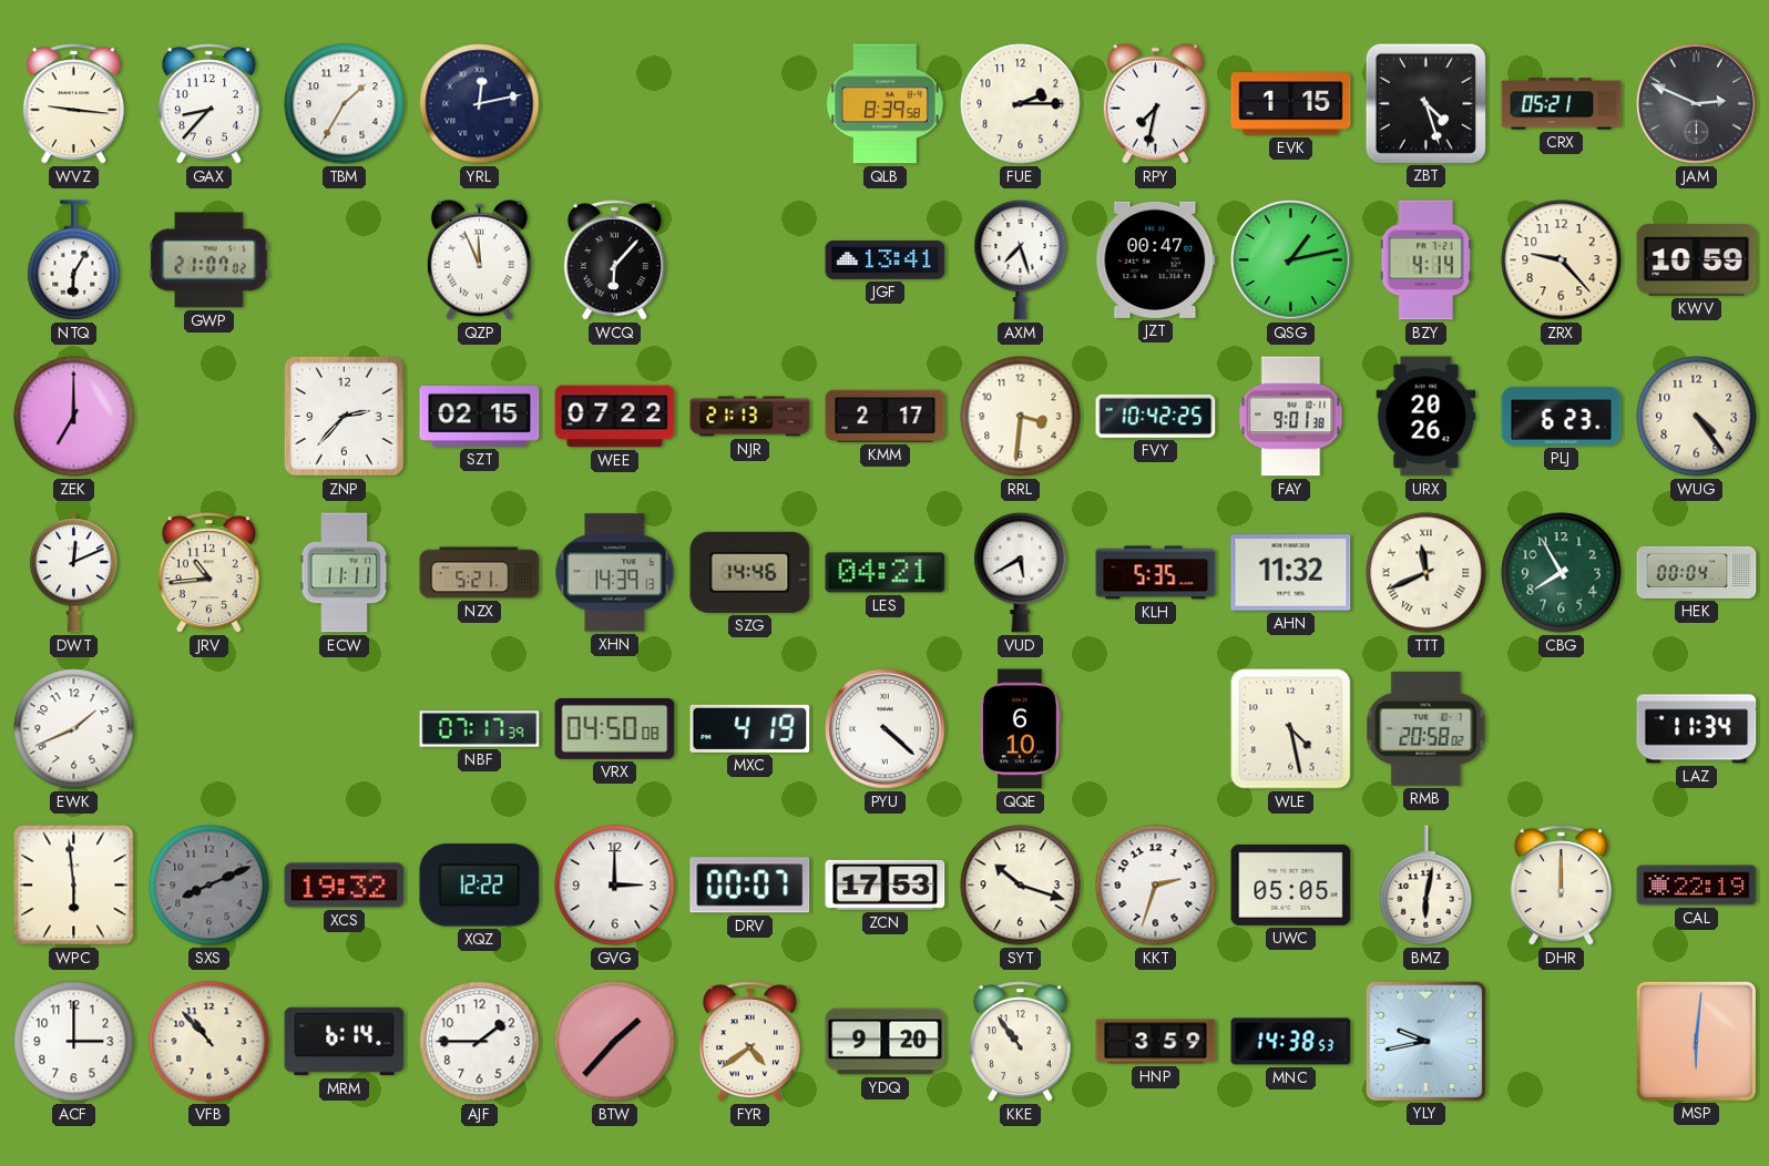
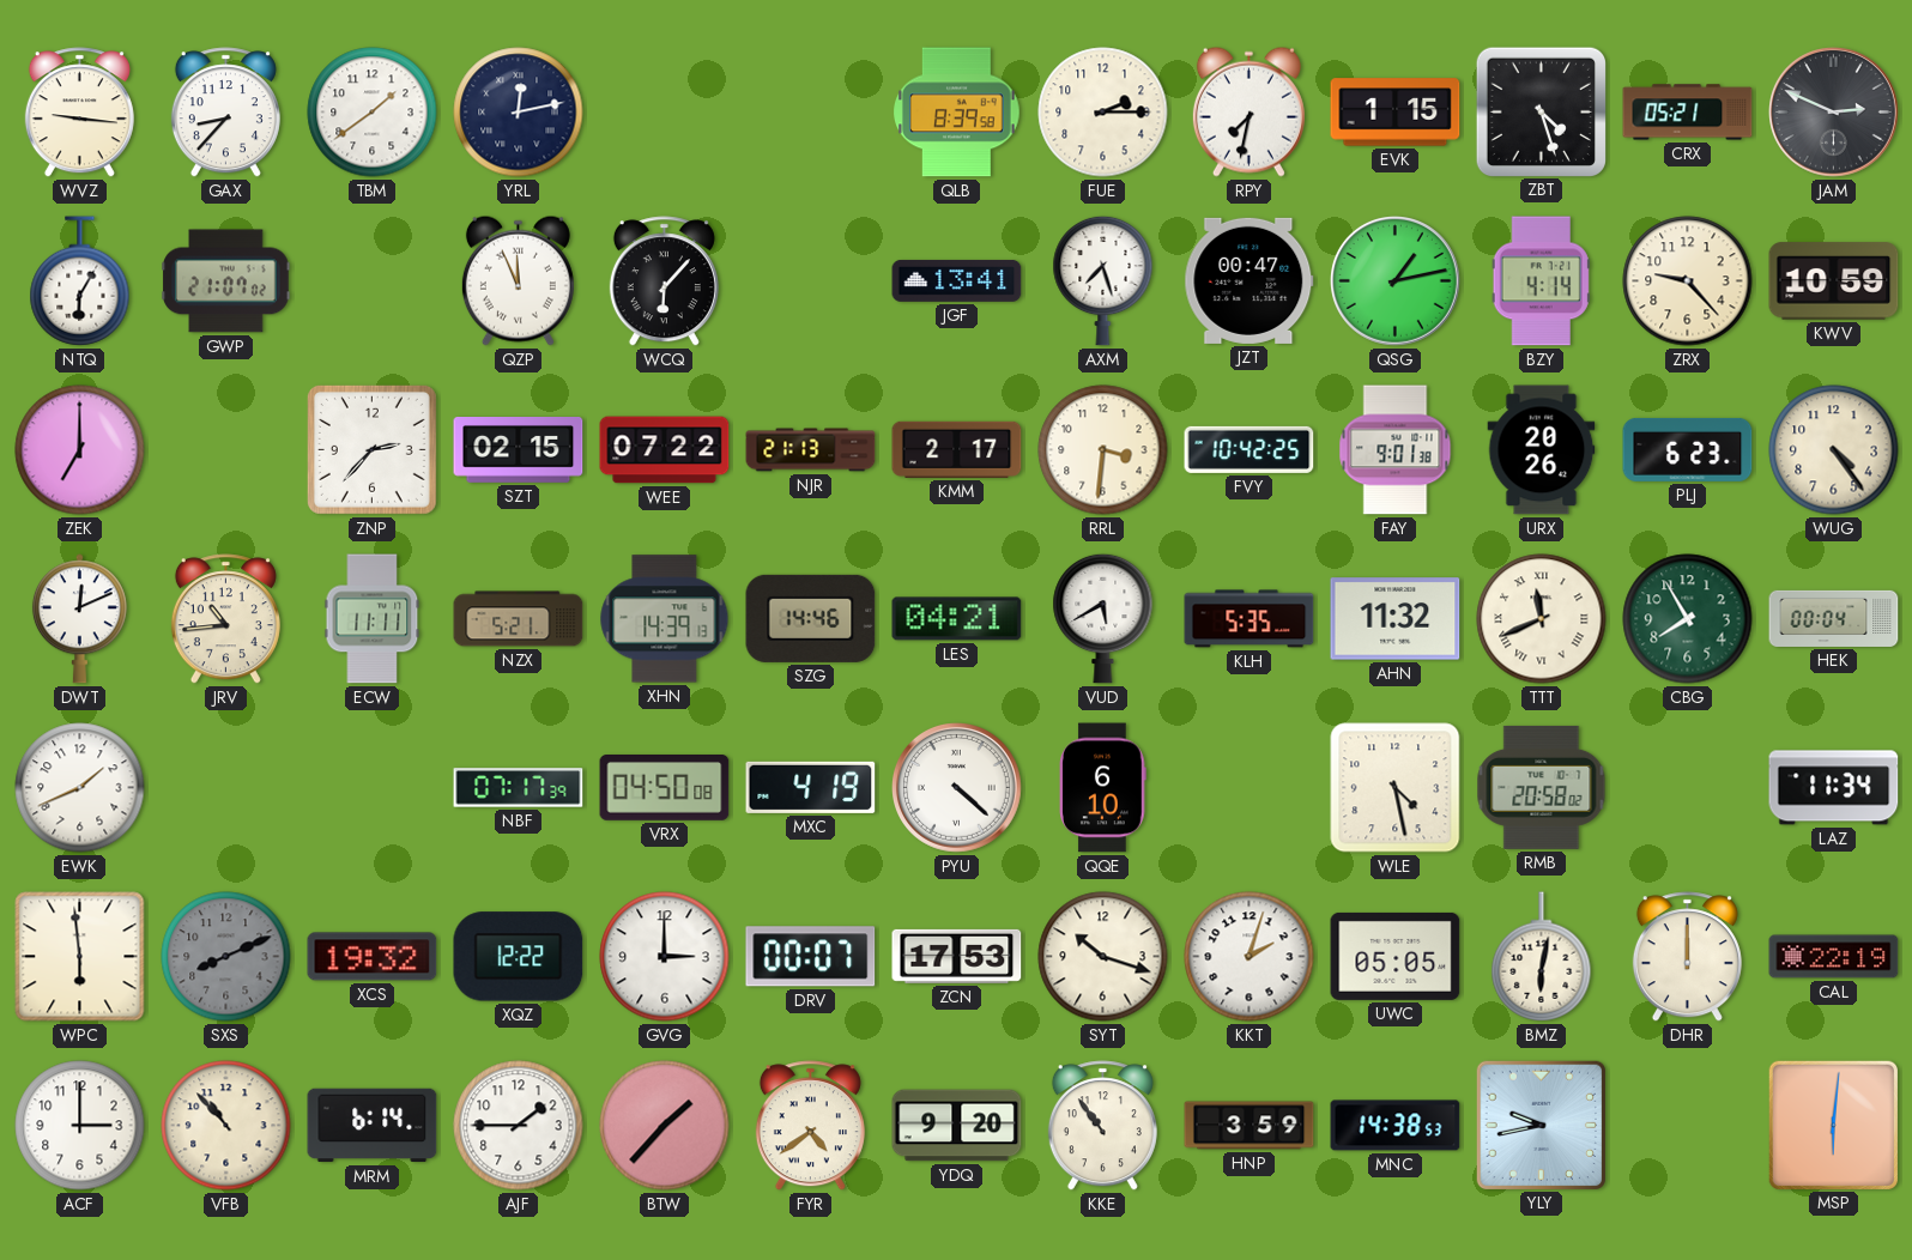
TBM: 1:35 -> 1:39
KKT: 2:33 -> 2:03
